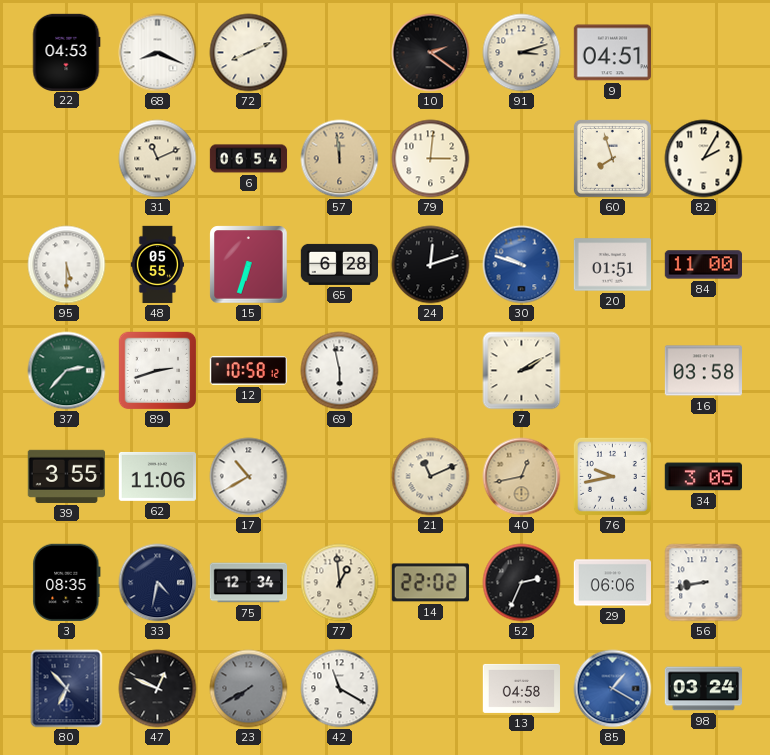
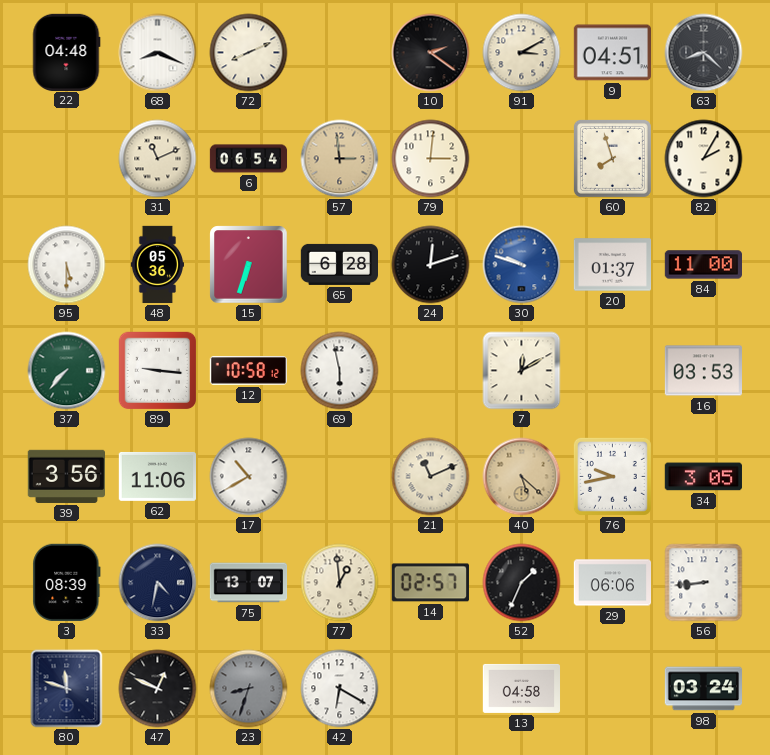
22: 04:53 -> 04:48
91: 3:12 -> 3:10
63: none -> 8:22
57: 11:59 -> 2:59
48: 05:55 -> 05:36
20: 01:51 -> 01:37
37: 2:37 -> 7:37
89: 2:42 -> 9:16
7: 2:10 -> 12:10
16: 03:58 -> 03:53
39: 3:55 -> 3:56
40: 12:43 -> 5:22
3: 08:35 -> 08:39
75: 12:34 -> 13:07
14: 22:02 -> 02:57
52: 2:34 -> 1:34
56: 8:43 -> 8:44
80: 6:53 -> 11:48
23: 7:40 -> 8:33
42: 11:20 -> 6:20
85: 1:20 -> none
